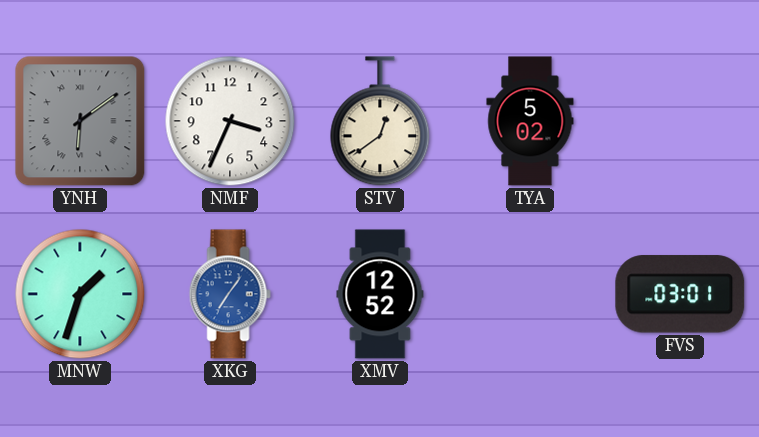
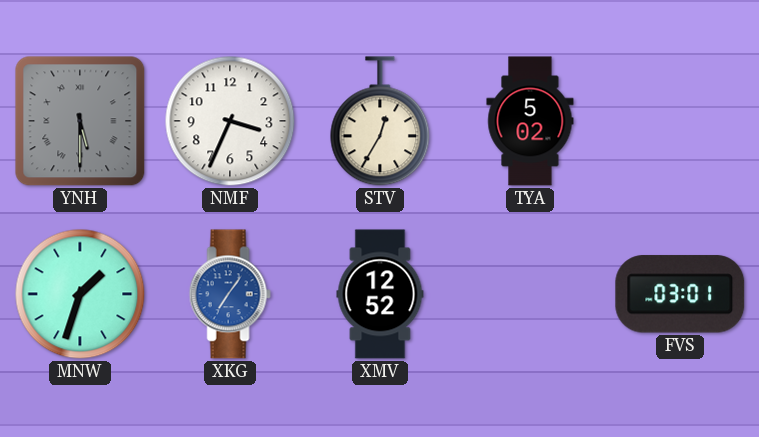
YNH: 6:09 -> 5:30
STV: 12:39 -> 12:35
